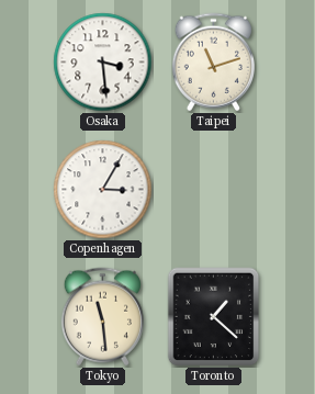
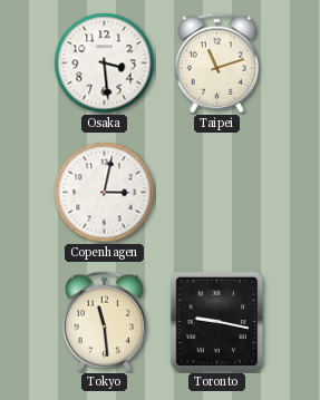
Copenhagen: 3:05 -> 3:02
Toronto: 1:22 -> 9:17
